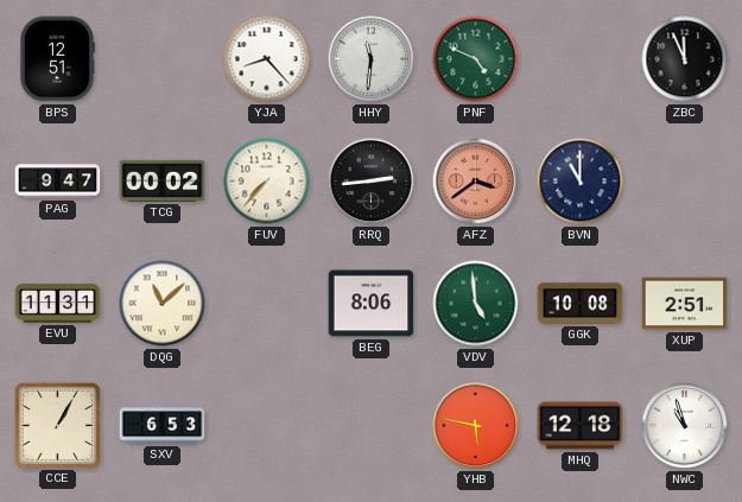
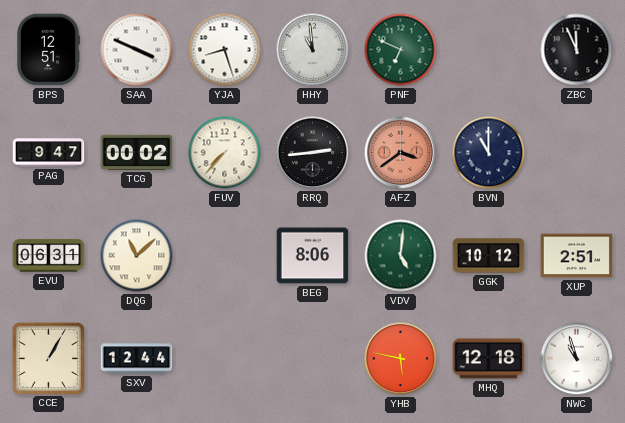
SAA: none -> 3:49
YJA: 8:23 -> 8:27
HHY: 11:31 -> 10:59
PNF: 4:49 -> 6:49
EVU: 11:31 -> 06:31
VDV: 4:59 -> 5:01
GGK: 10:08 -> 10:12
SXV: 6:53 -> 12:44
